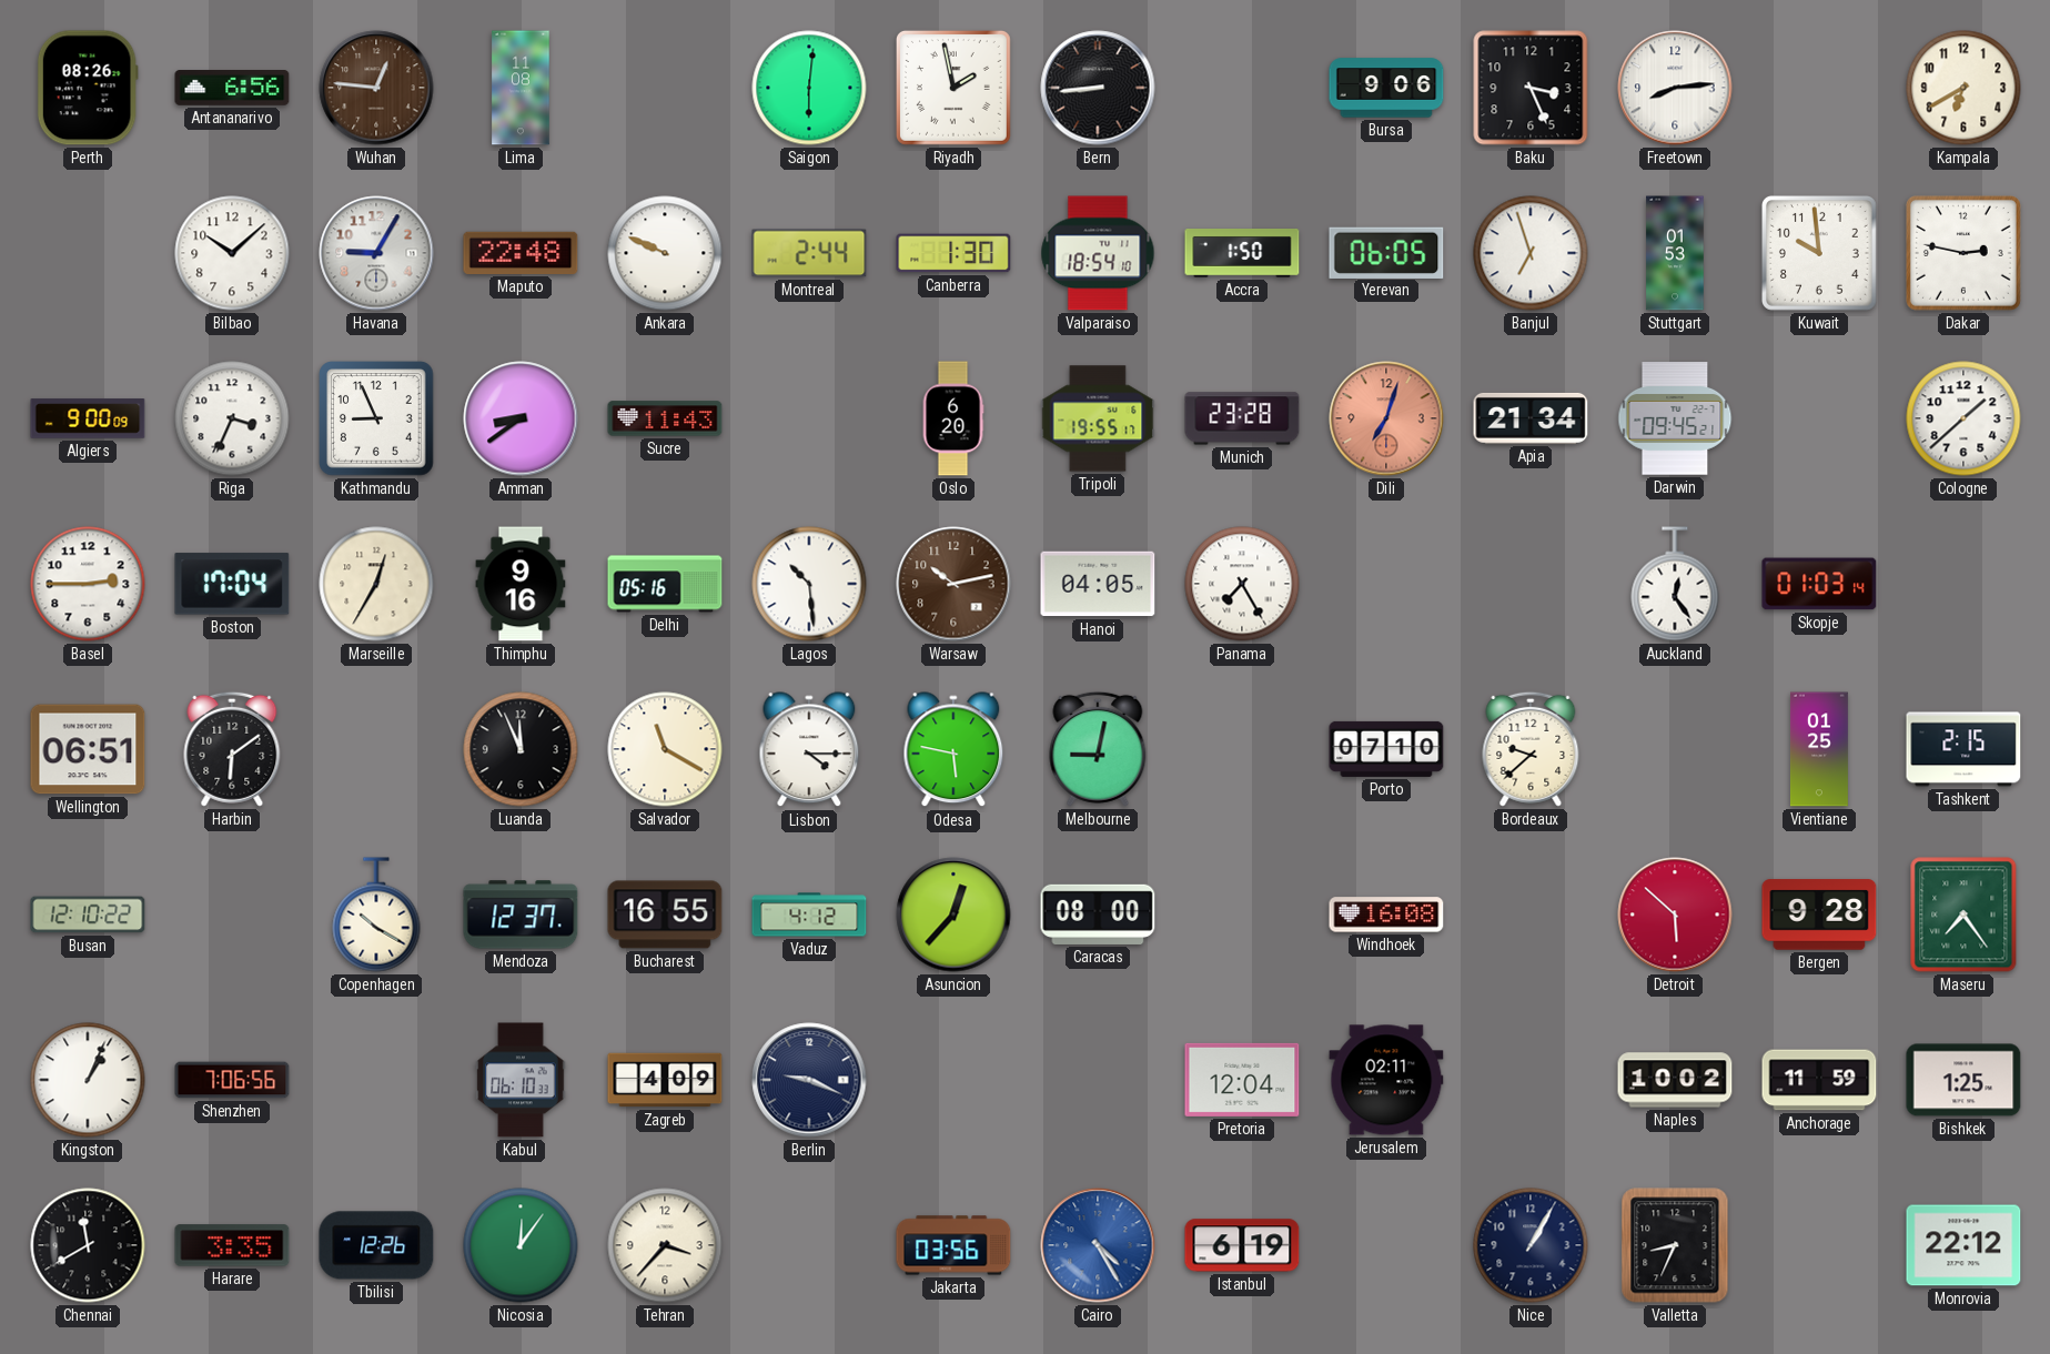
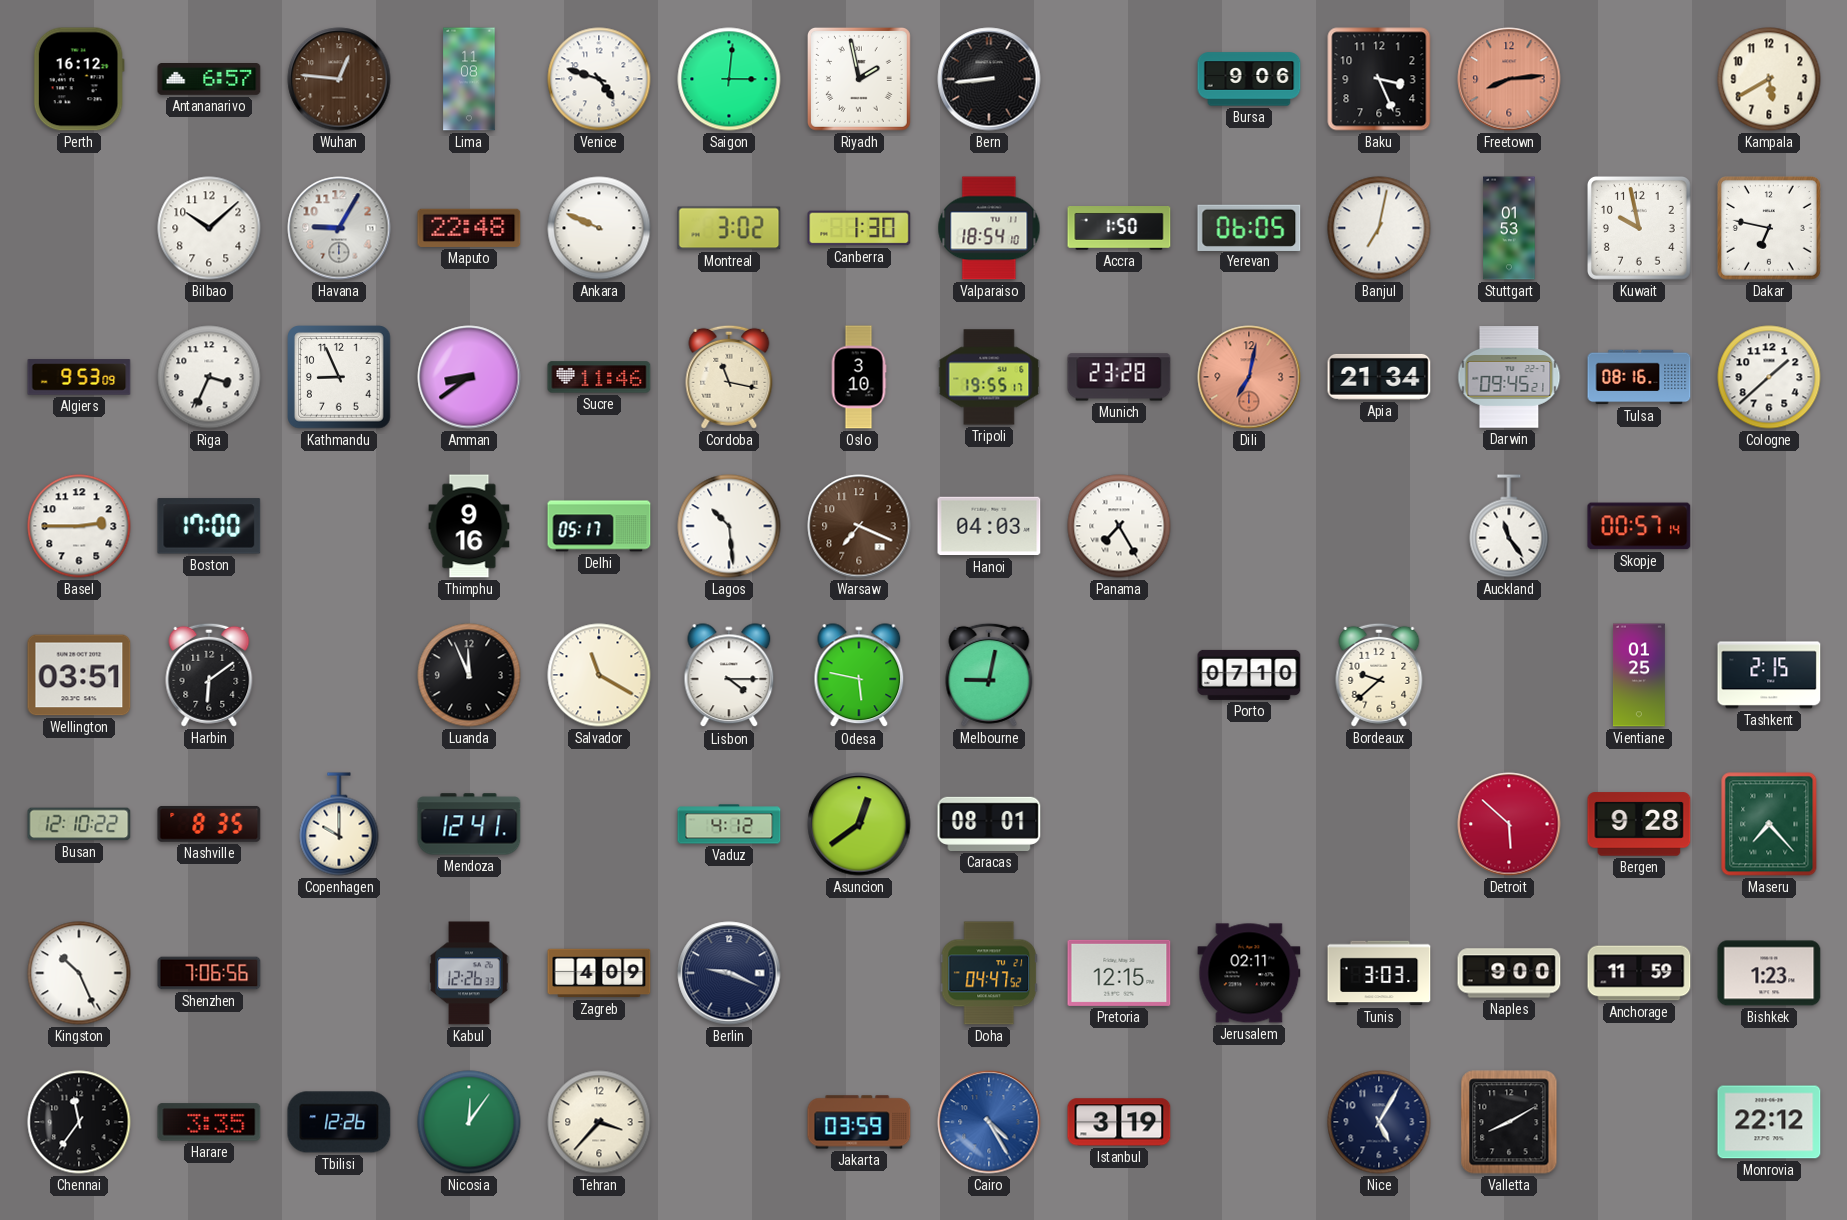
Perth: 08:26 -> 16:12
Antananarivo: 6:56 -> 6:57
Venice: none -> 4:48
Saigon: 6:01 -> 3:01
Freetown dial: white -> salmon
Kampala: 6:40 -> 5:40
Montreal: 2:44 -> 3:02
Banjul: 6:57 -> 7:02
Kuwait: 9:59 -> 9:58
Dakar: 2:47 -> 6:47
Algiers: 9:00 -> 9:53
Sucre: 11:43 -> 11:46
Cordoba: none -> 11:17
Oslo: 6:20 -> 3:10
Dili: 7:03 -> 7:02
Tulsa: none -> 08:16
Boston: 17:04 -> 17:00
Marseille: 12:35 -> none
Delhi: 05:16 -> 05:17
Warsaw: 10:13 -> 7:19
Hanoi: 04:05 -> 04:03
Auckland: 12:24 -> 11:24
Skopje: 01:03 -> 00:57
Wellington: 06:51 -> 03:51
Nashville: none -> 8:35
Copenhagen: 10:20 -> 10:00
Mendoza: 12:37 -> 12:41
Bucharest: 16:55 -> none
Asuncion: 12:37 -> 12:39
Caracas: 08:00 -> 08:01
Windhoek: 16:08 -> none
Maseru: 7:24 -> 7:23
Kingston: 1:04 -> 10:26
Kabul: 06:10 -> 12:26
Doha: none -> 04:47
Pretoria: 12:04 -> 12:15
Tunis: none -> 3:03
Naples: 10:02 -> 9:00
Bishkek: 1:25 -> 1:23
Chennai: 11:40 -> 11:36
Jakarta: 03:56 -> 03:59
Istanbul: 6:19 -> 3:19
Nice: 1:05 -> 5:05
Valletta: 8:34 -> 8:10
